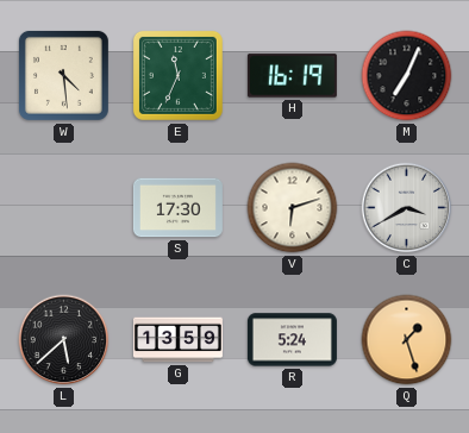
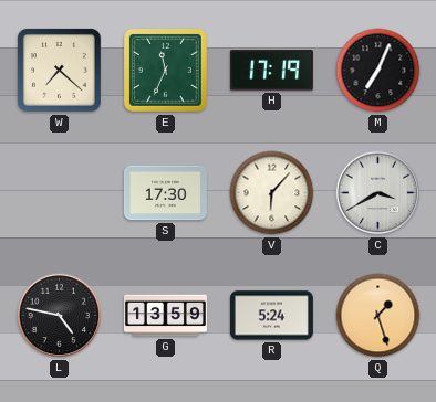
W: 4:29 -> 7:22
H: 16:19 -> 17:19
V: 6:12 -> 6:07
L: 5:38 -> 4:47
